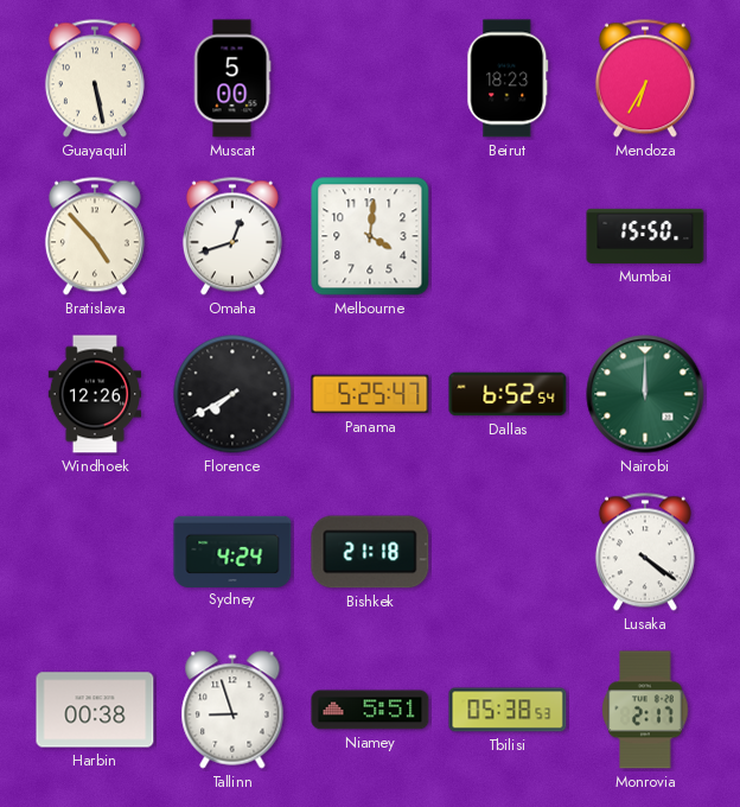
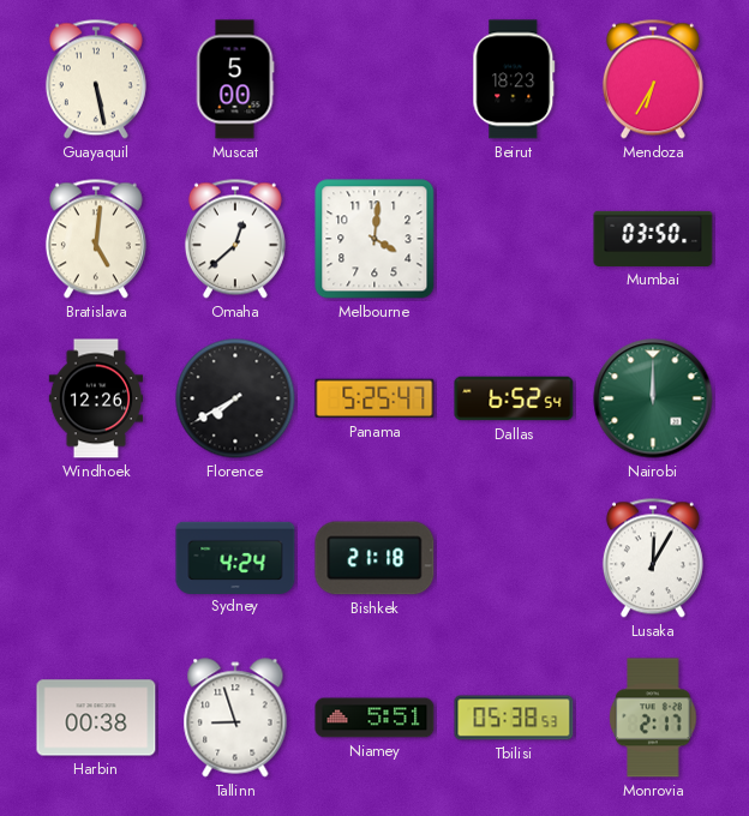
Bratislava: 4:53 -> 5:01
Omaha: 12:42 -> 12:38
Mumbai: 15:50 -> 03:50
Lusaka: 4:21 -> 12:05
